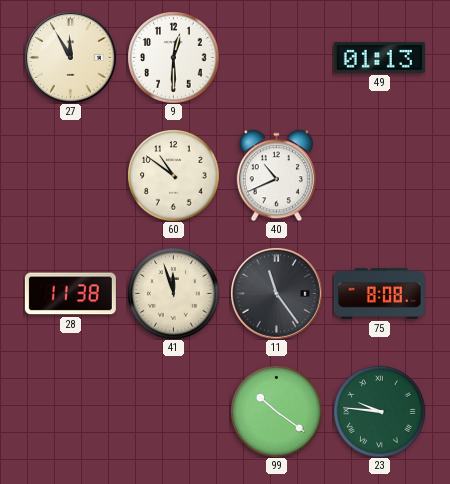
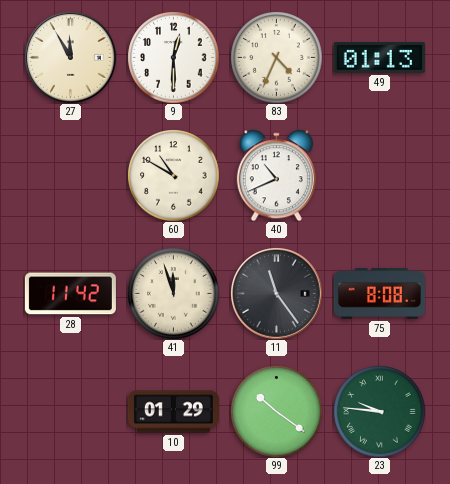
83: none -> 4:34
60: 10:51 -> 10:50
28: 11:38 -> 11:42
10: none -> 01:29
